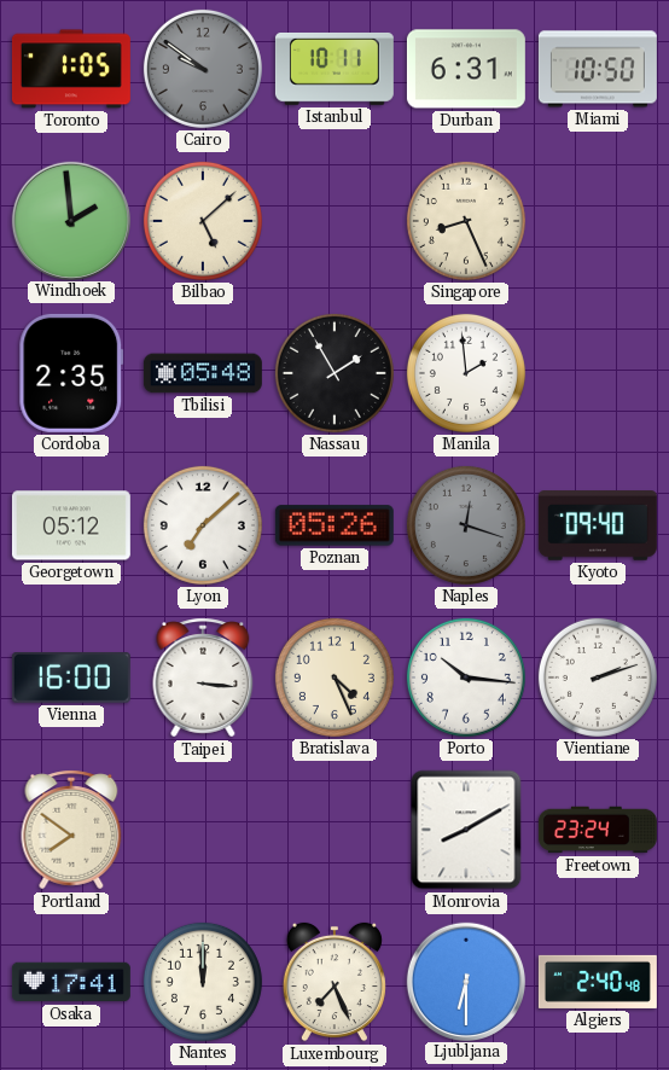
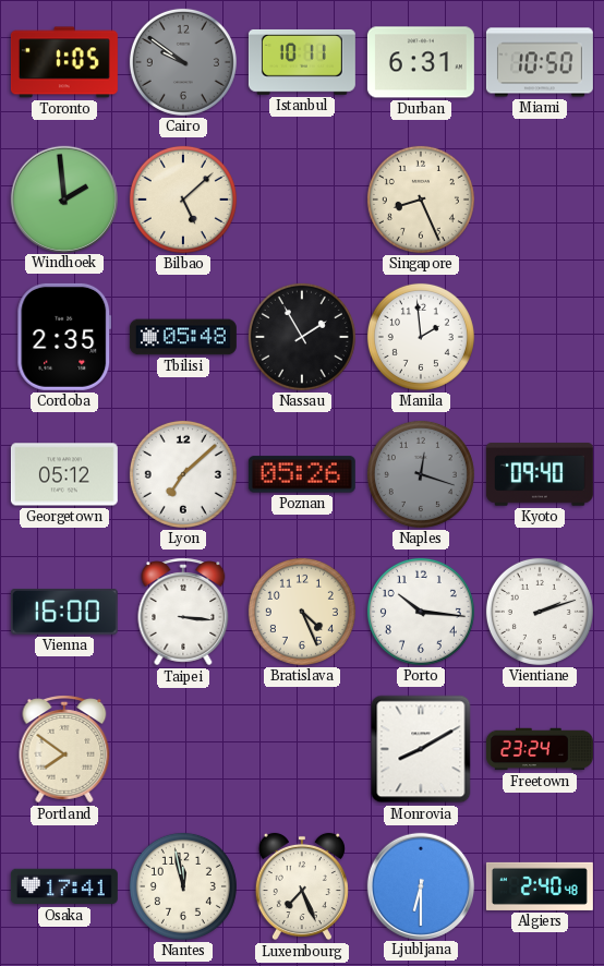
Nantes: 12:00 -> 11:58
